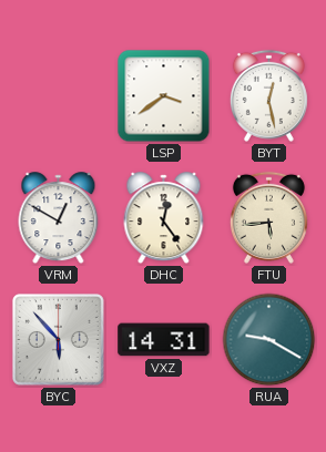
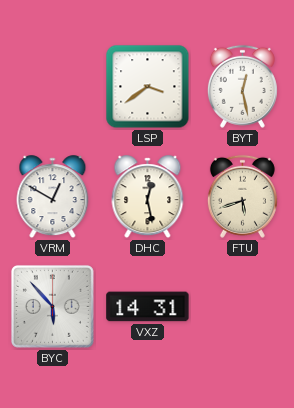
DHC: 12:24 -> 12:28
FTU: 5:44 -> 5:42
RUA: 9:20 -> none
